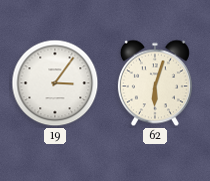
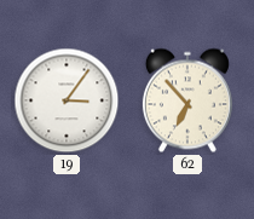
62: 6:03 -> 6:53
